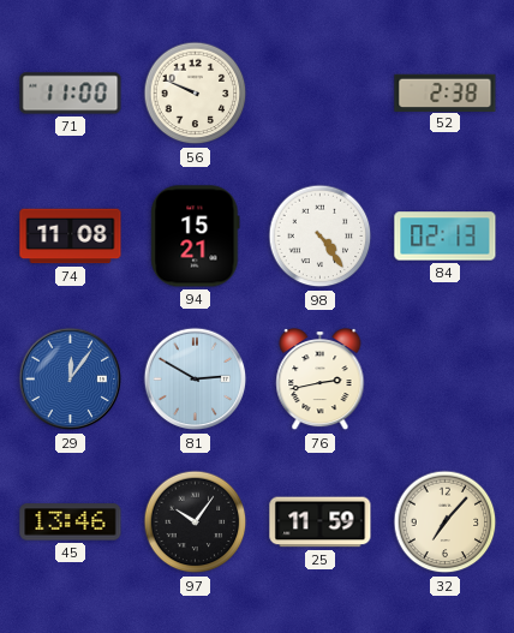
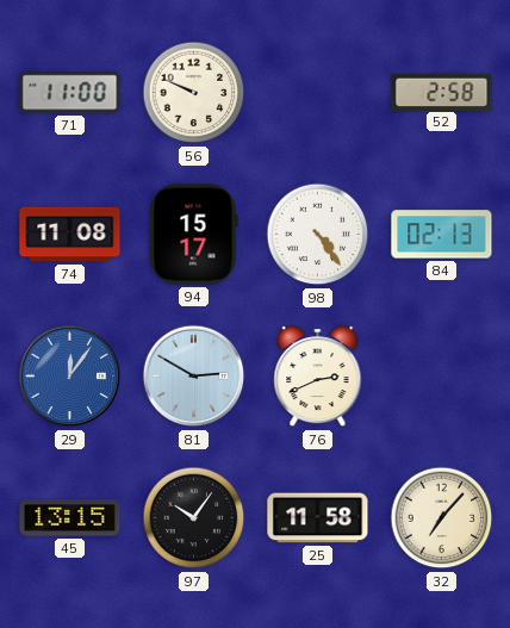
52: 2:38 -> 2:58
94: 15:21 -> 15:17
76: 2:43 -> 2:41
45: 13:46 -> 13:15
25: 11:59 -> 11:58
